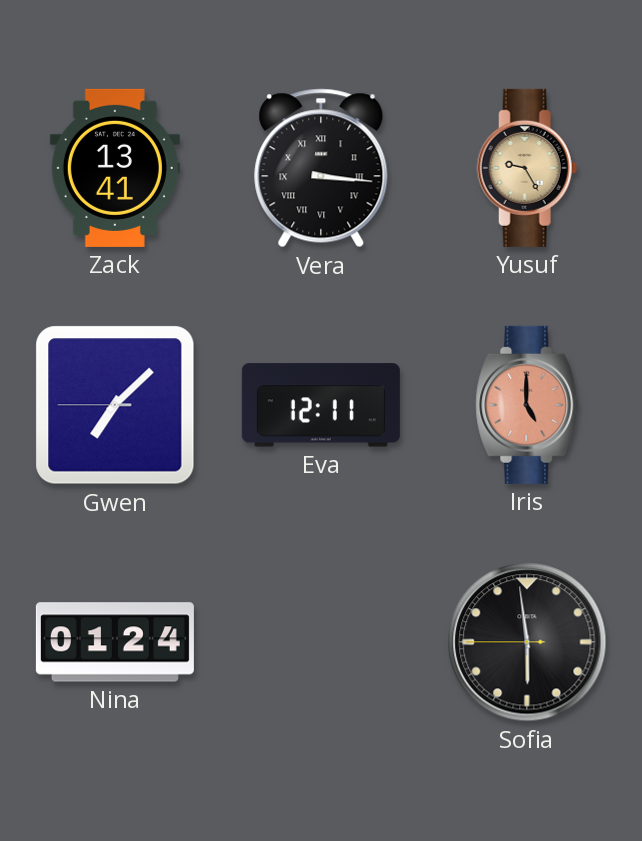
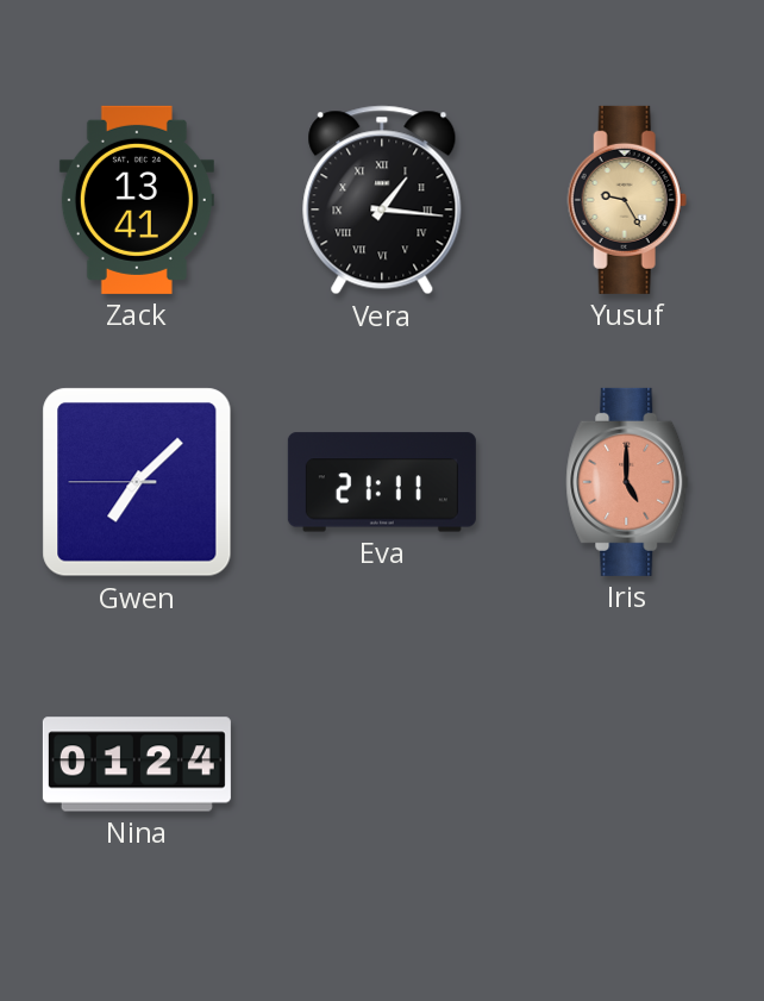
Vera: 3:16 -> 1:16
Eva: 12:11 -> 21:11
Sofia: 5:58 -> none
